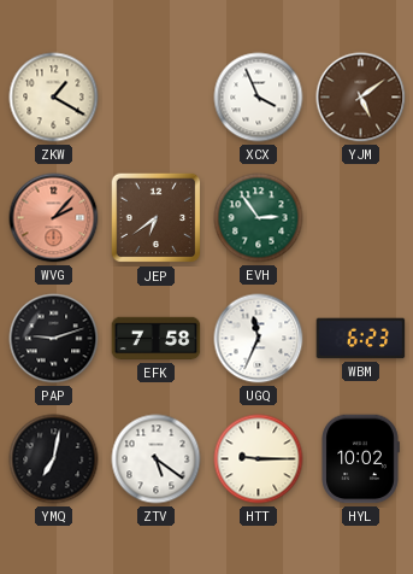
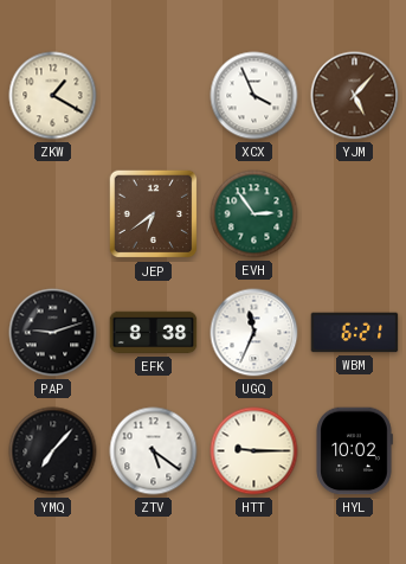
YJM: 5:09 -> 5:07
WVG: 2:07 -> none
EFK: 7:58 -> 8:38
WBM: 6:23 -> 6:21
YMQ: 7:02 -> 7:07
